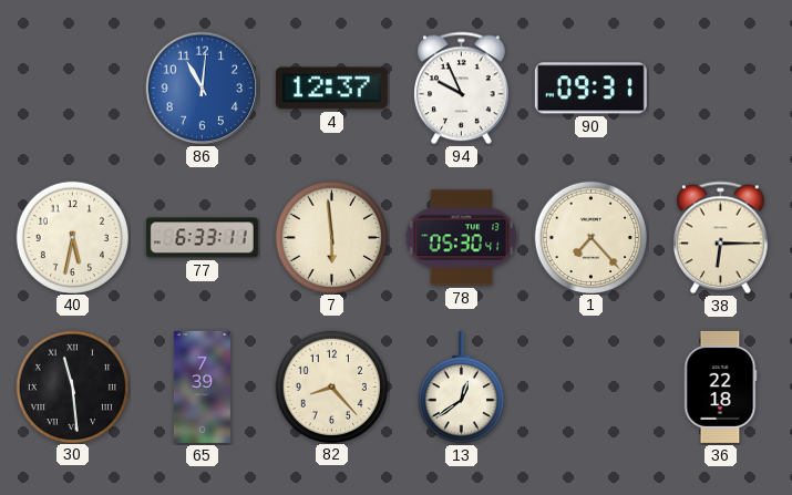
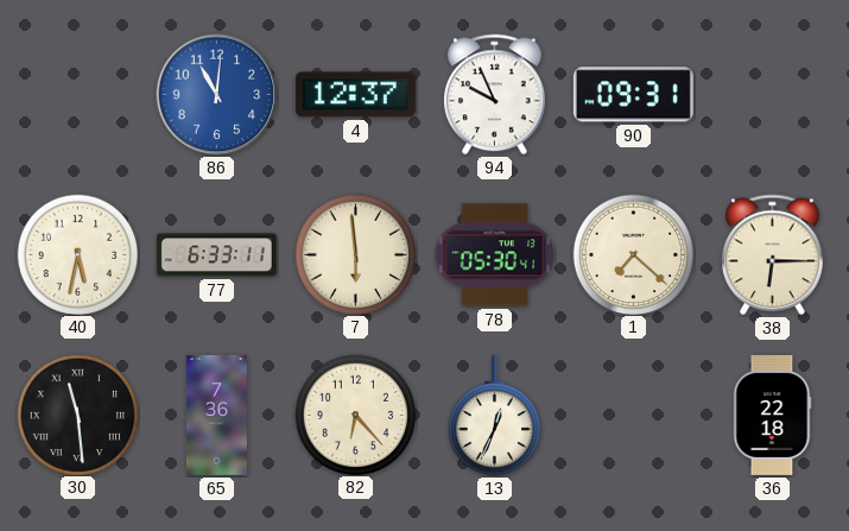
1: 7:23 -> 7:22
65: 7:39 -> 7:36
82: 8:23 -> 6:23
13: 12:39 -> 12:34
